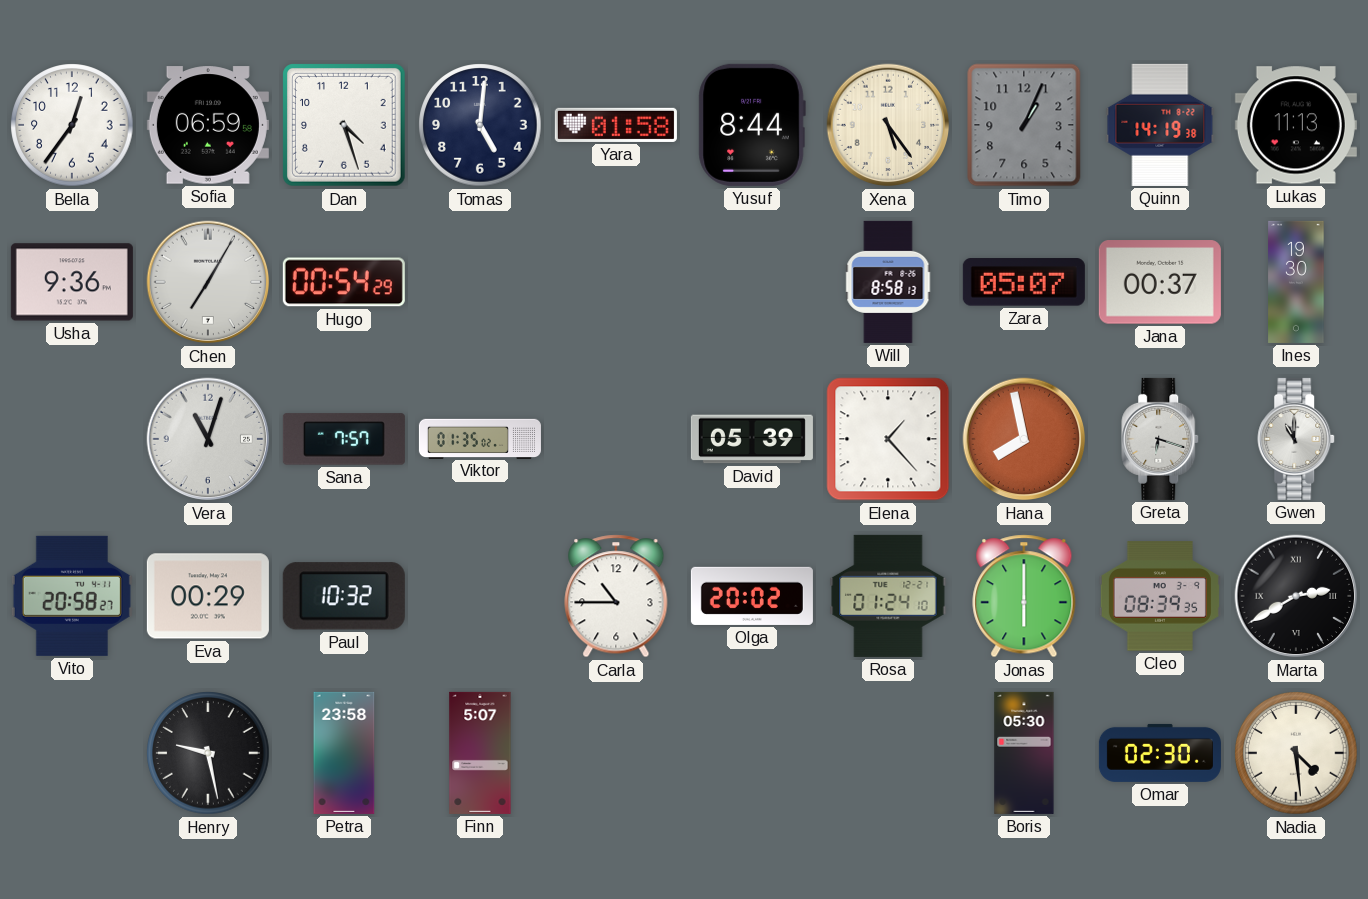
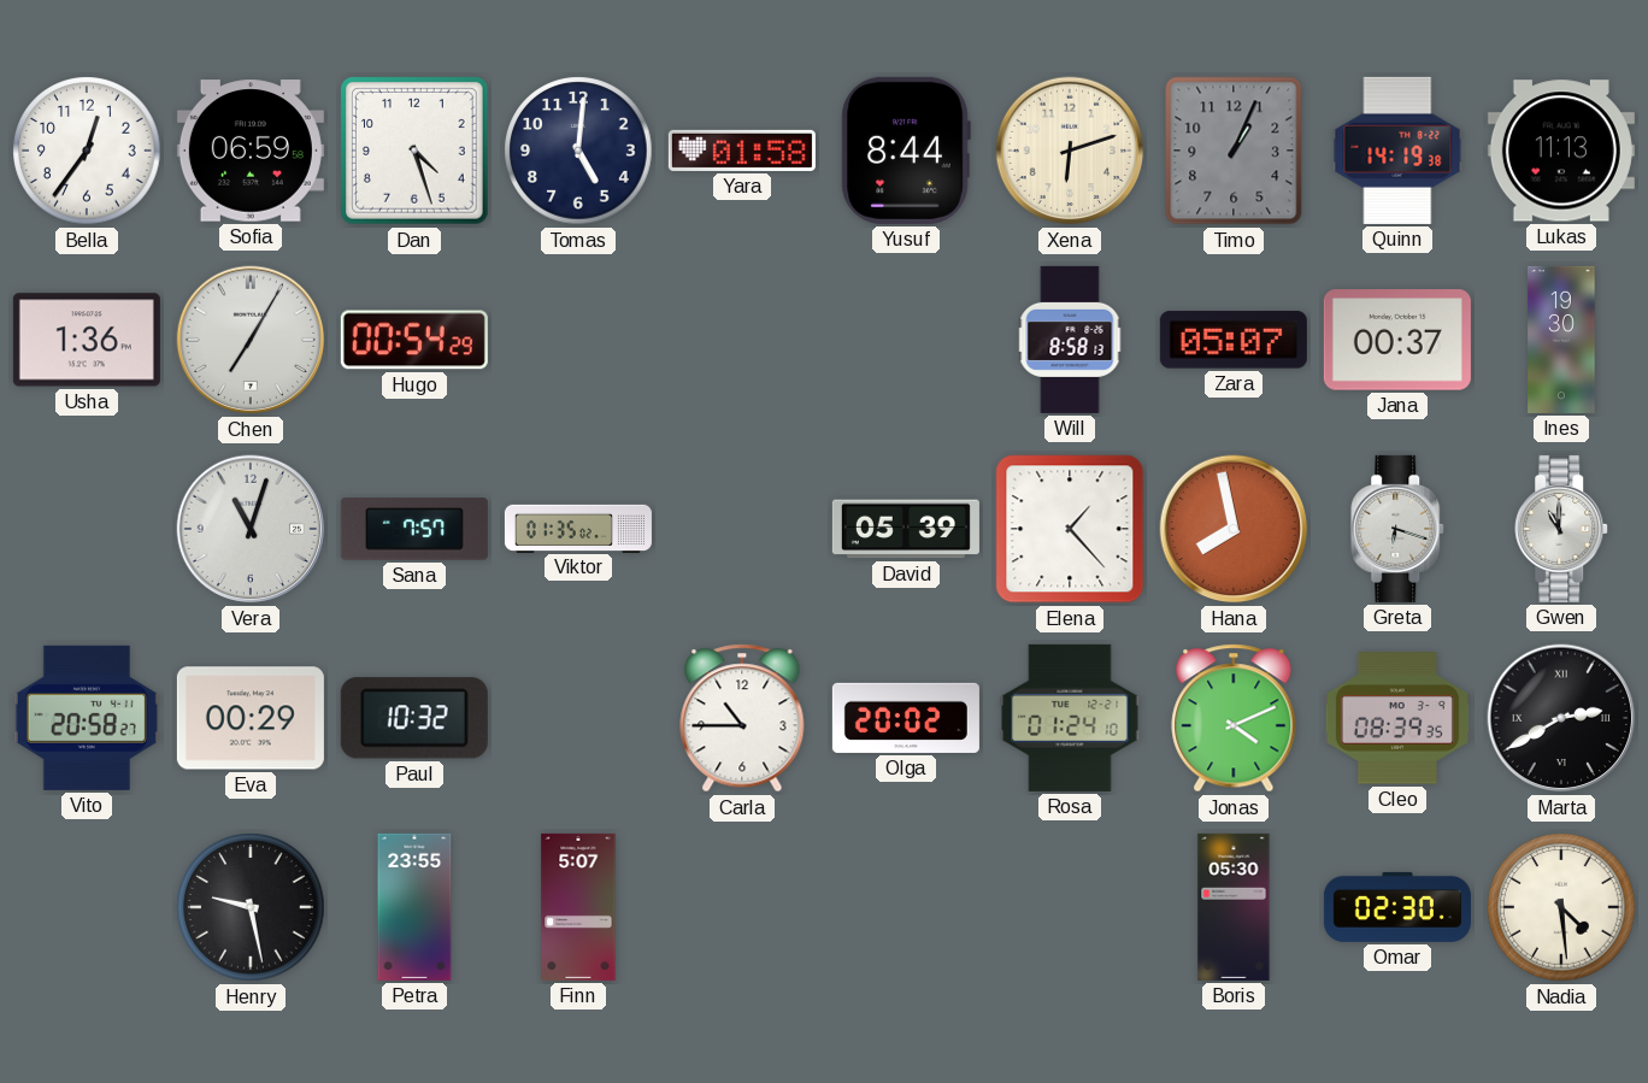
Xena: 5:24 -> 6:12
Usha: 9:36 -> 1:36
Jonas: 6:00 -> 4:11
Petra: 23:58 -> 23:55
